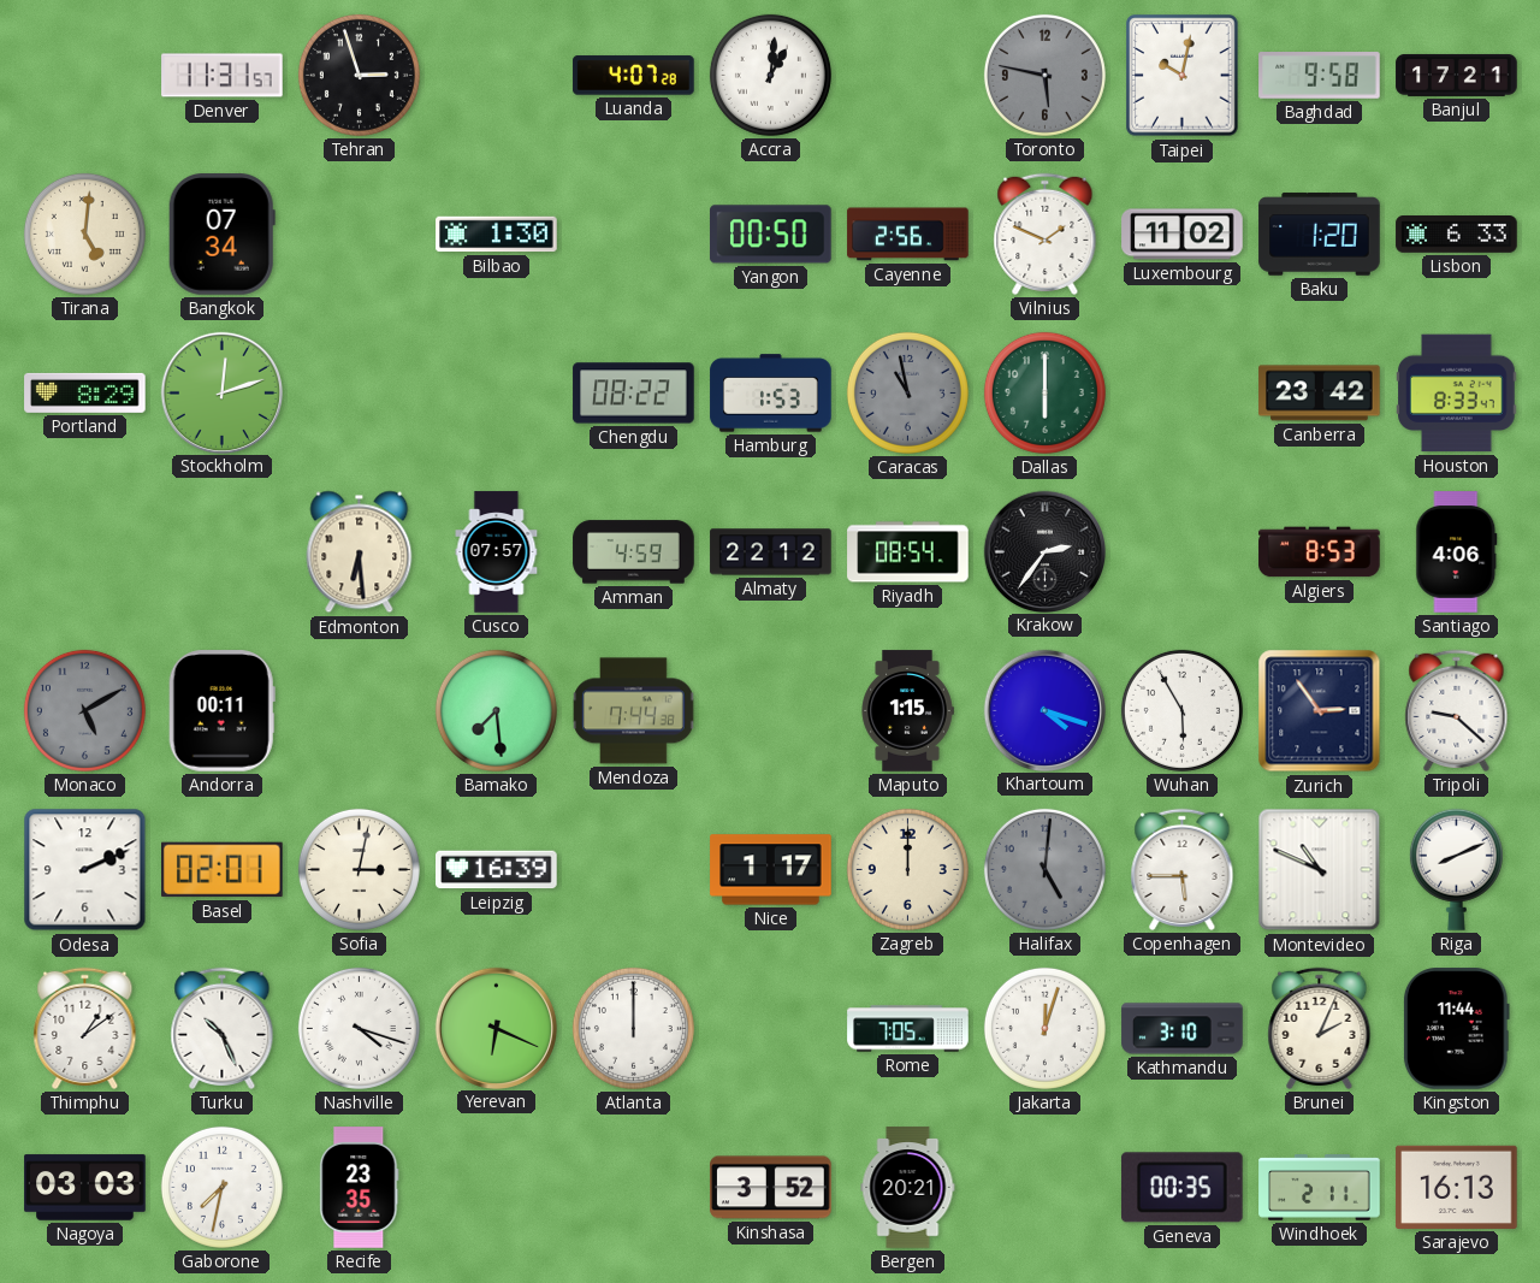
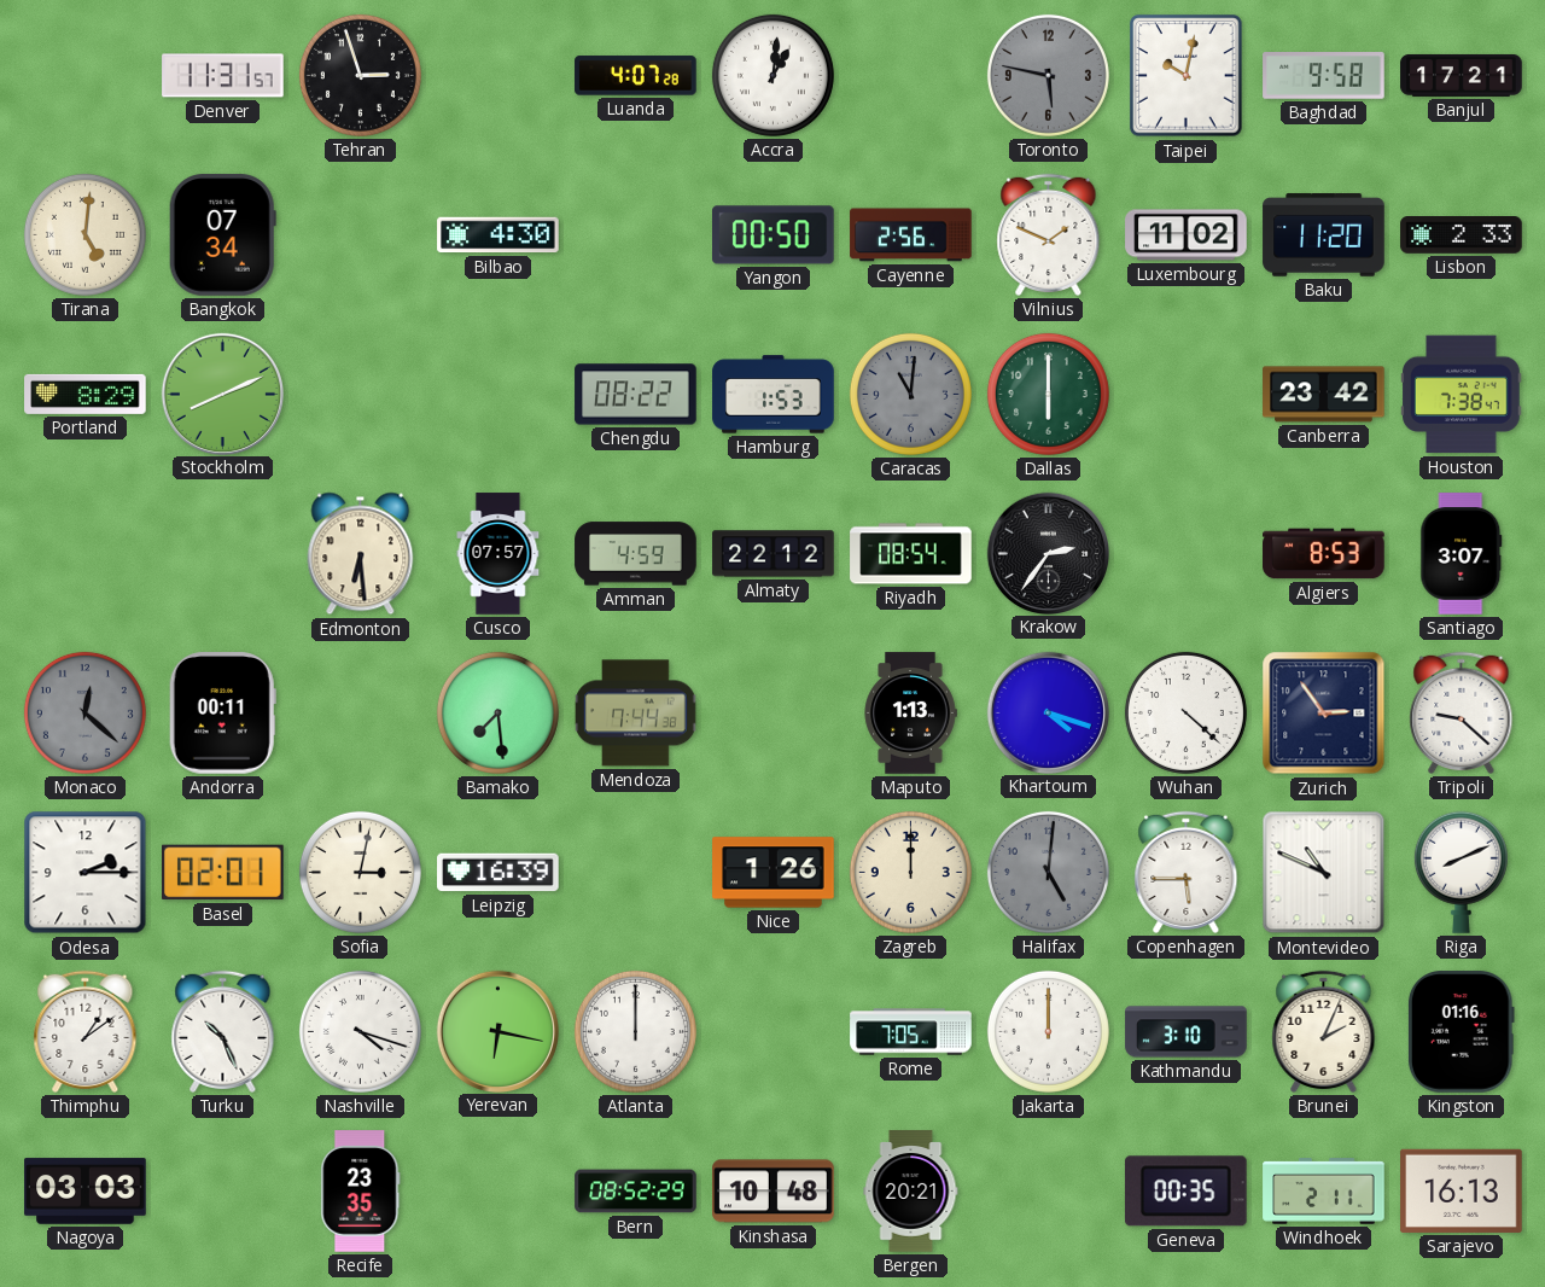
Bilbao: 1:30 -> 4:30
Baku: 1:20 -> 11:20
Lisbon: 6:33 -> 2:33
Stockholm: 12:12 -> 8:11
Caracas: 10:58 -> 11:01
Houston: 8:33 -> 7:38
Santiago: 4:06 -> 3:07
Monaco: 5:10 -> 12:22
Maputo: 1:15 -> 1:13
Wuhan: 5:55 -> 4:22
Odesa: 2:11 -> 2:15
Nice: 1:17 -> 1:26
Yerevan: 6:19 -> 6:17
Jakarta: 12:03 -> 12:00
Kingston: 11:44 -> 01:16
Gaborone: 7:32 -> none
Bern: none -> 08:52
Kinshasa: 3:52 -> 10:48
